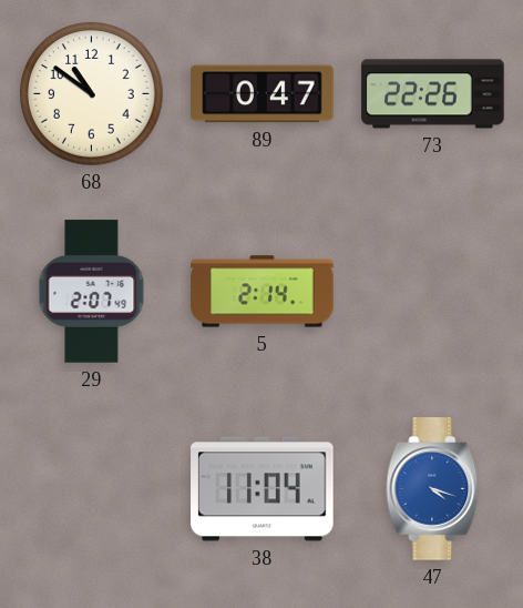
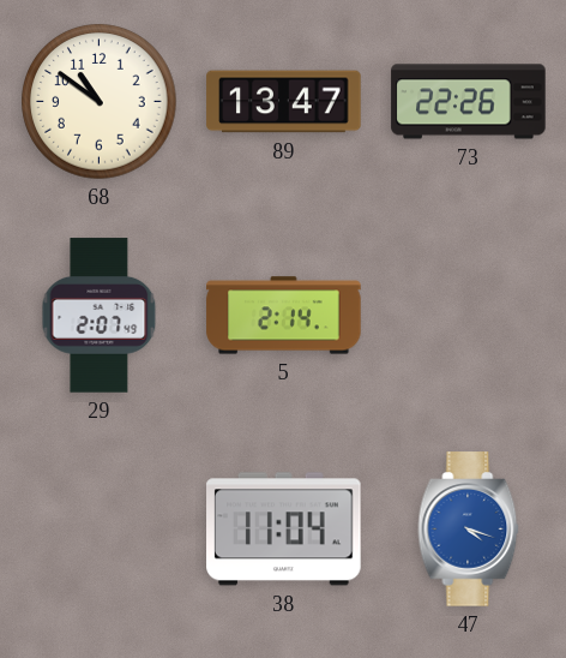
89: 0:47 -> 13:47
